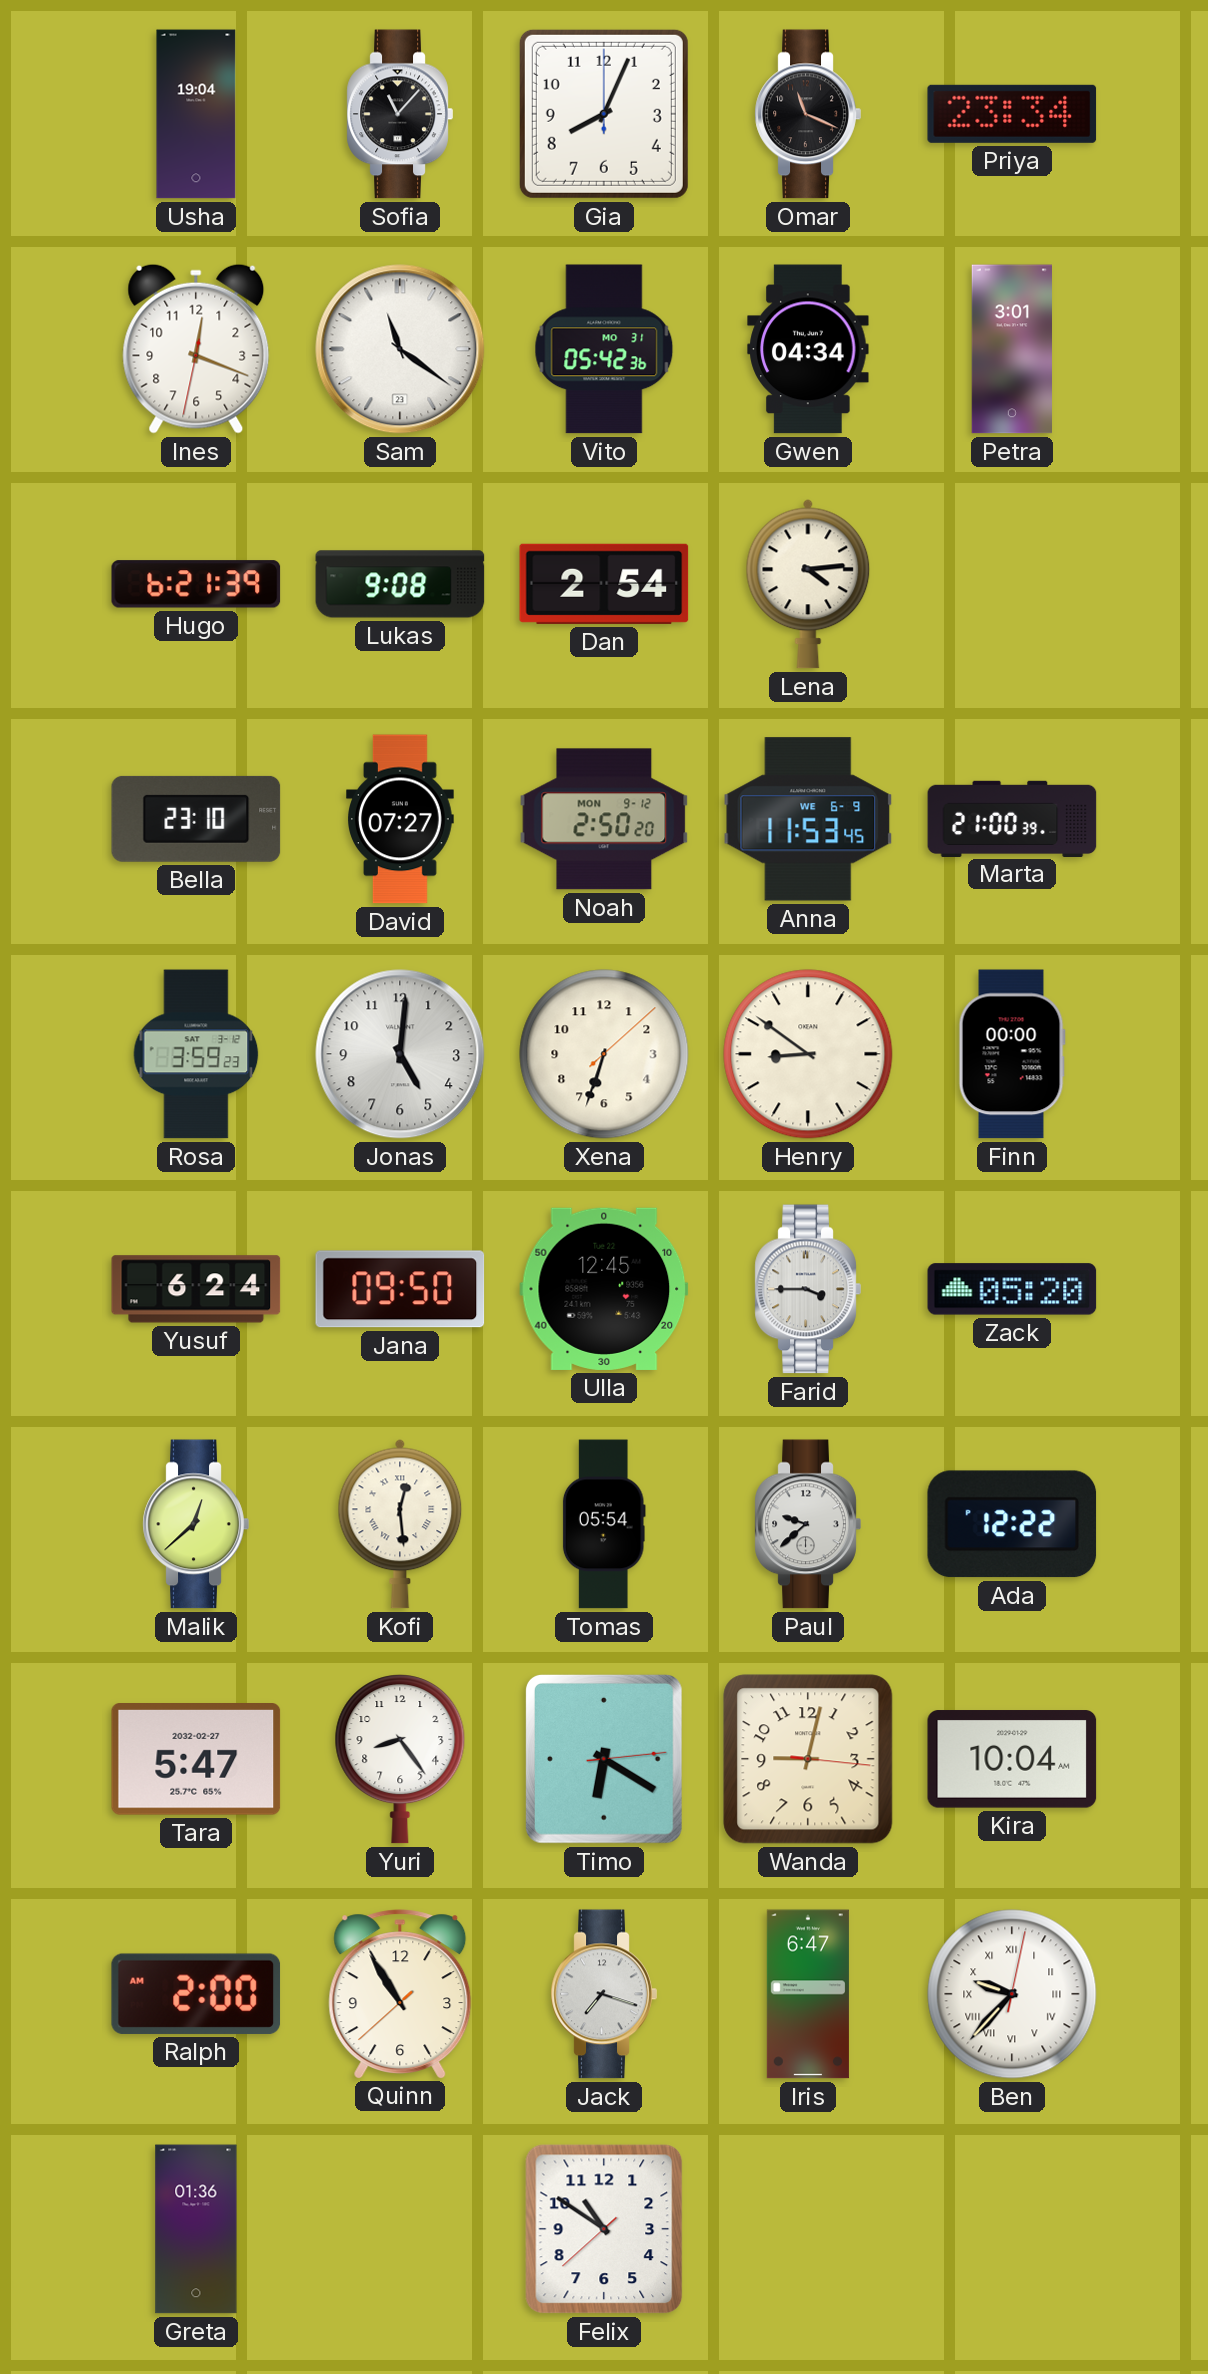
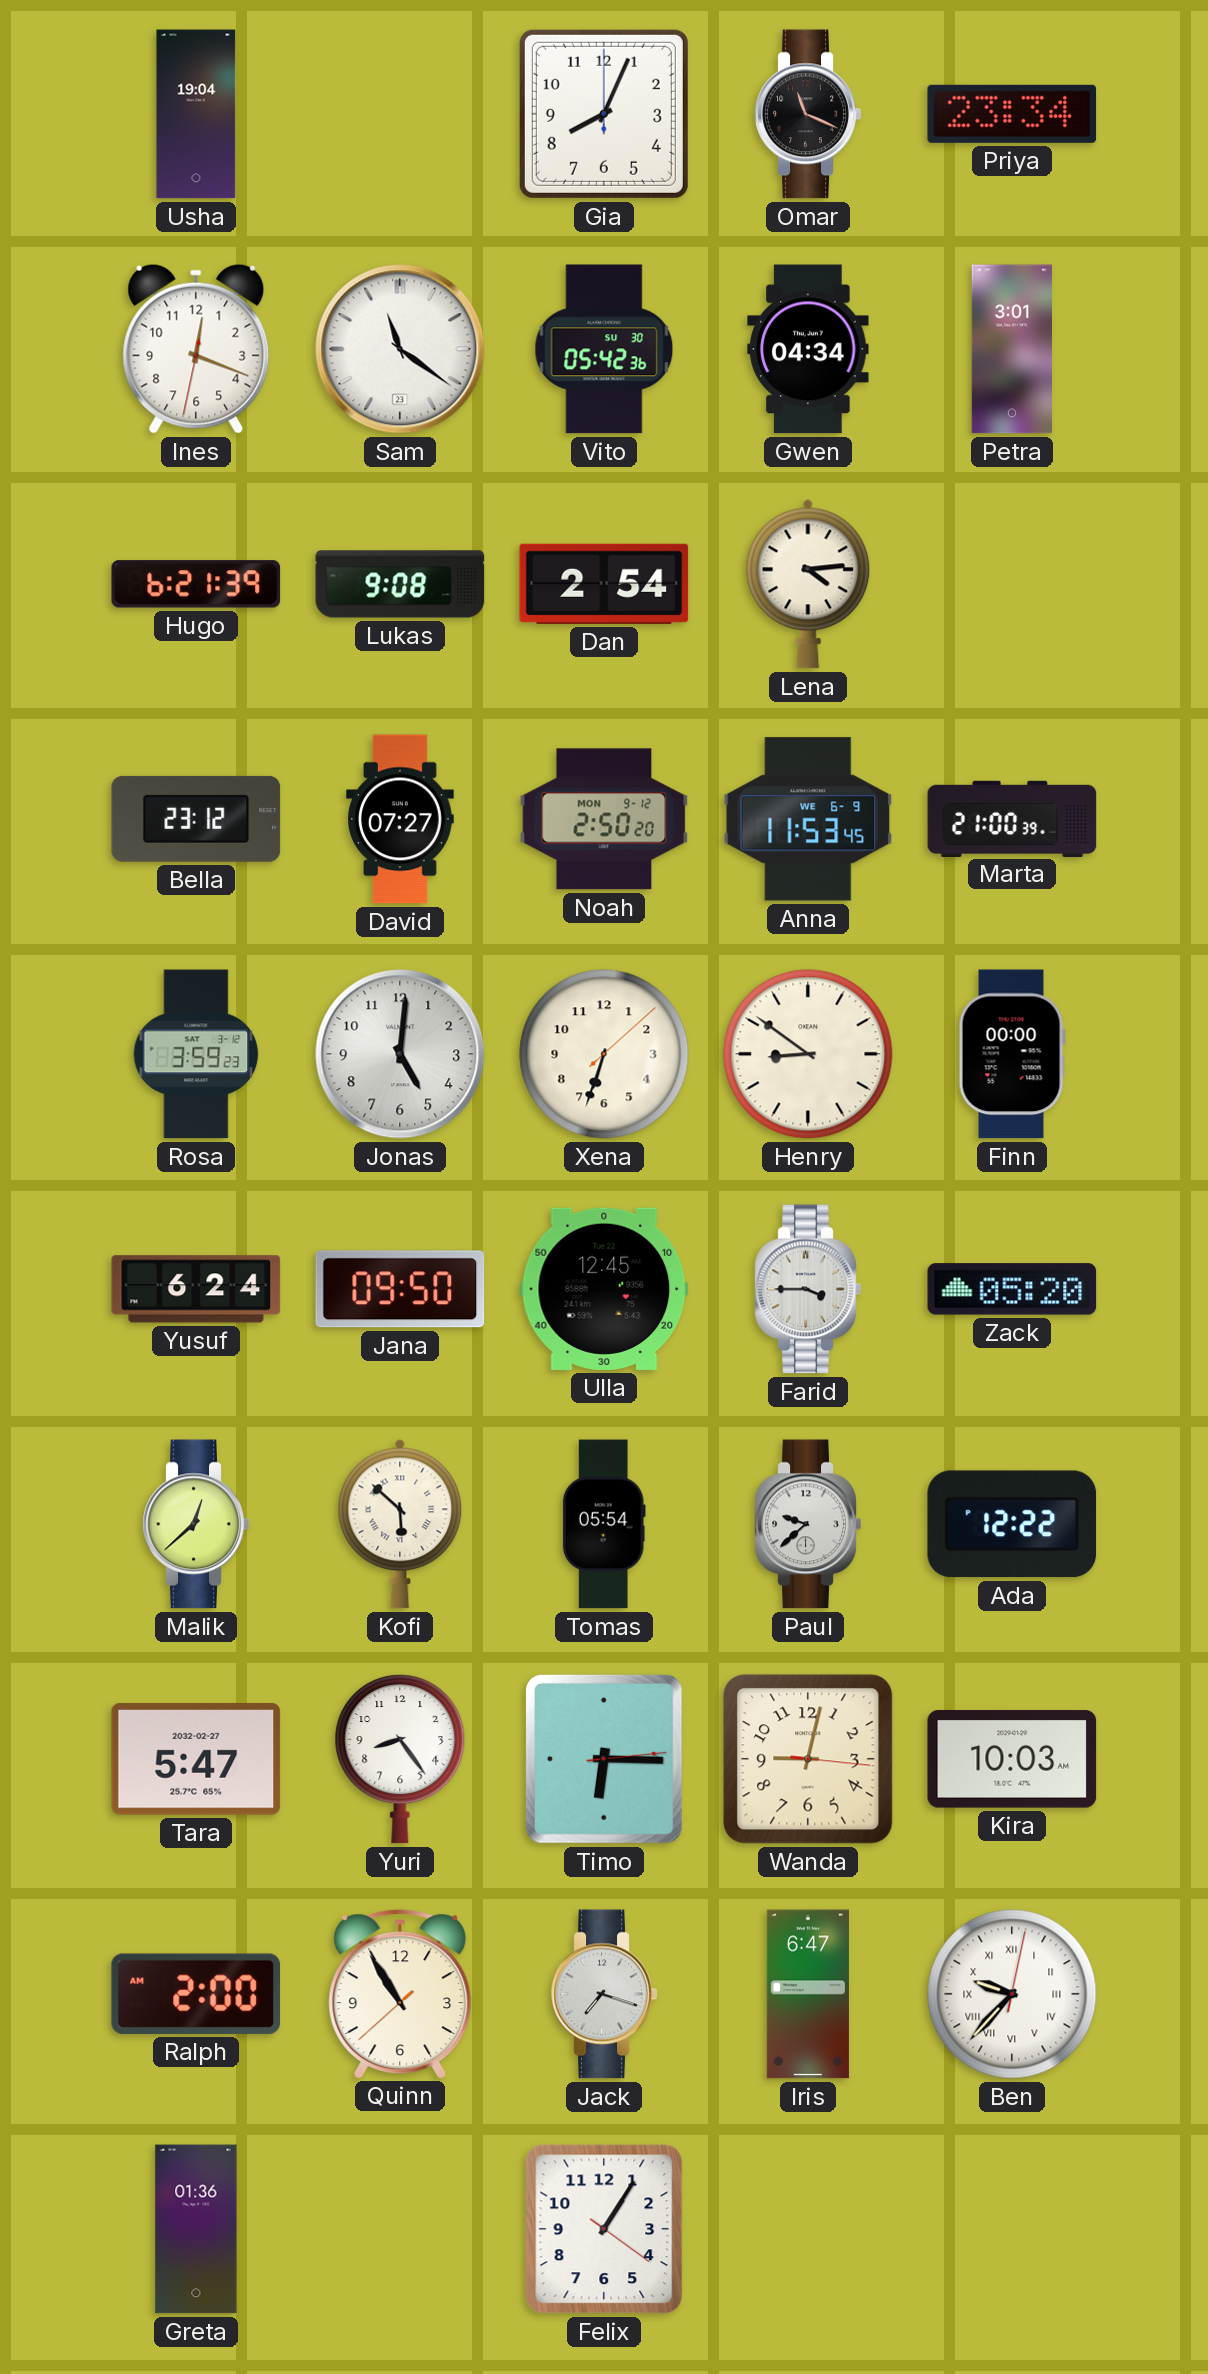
Sofia: 11:07 -> none
Vito date: MO 31 -> SU 30
Bella: 23:10 -> 23:12
Kofi: 12:29 -> 5:52
Timo: 6:20 -> 6:15
Kira: 10:04 -> 10:03
Felix: 10:50 -> 1:05
